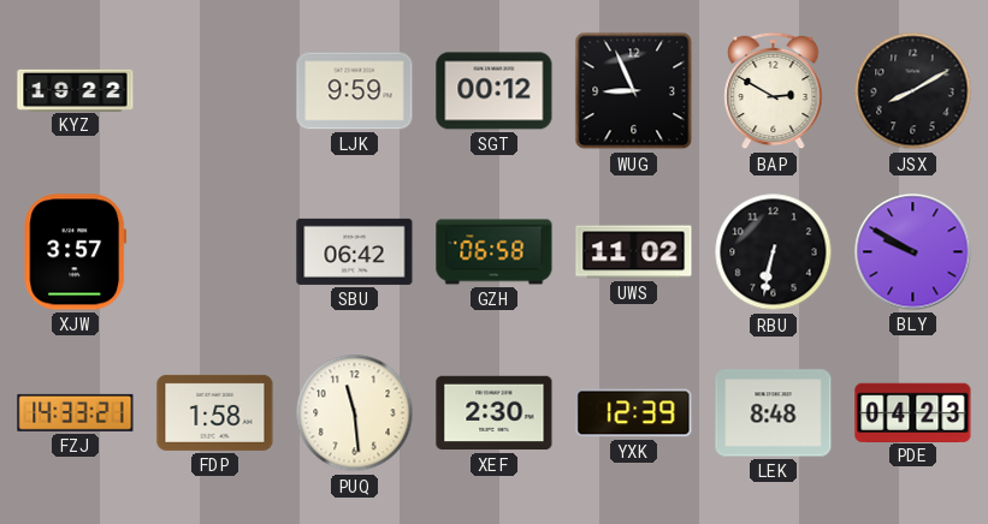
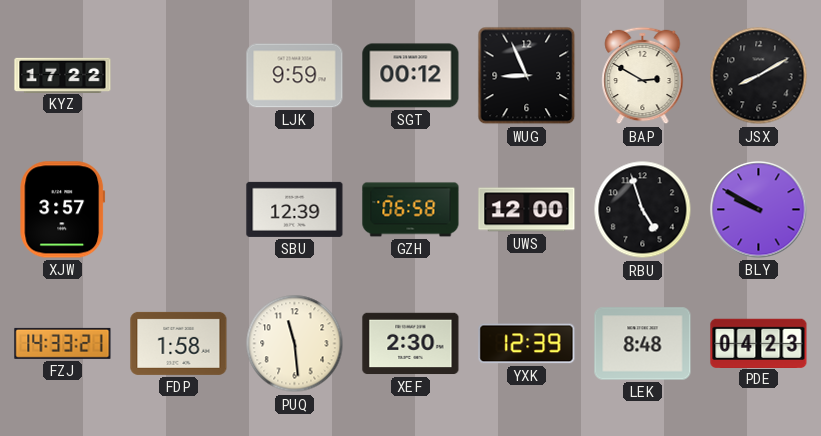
KYZ: 19:22 -> 17:22
SBU: 06:42 -> 12:39
UWS: 11:02 -> 12:00
RBU: 6:32 -> 4:57
